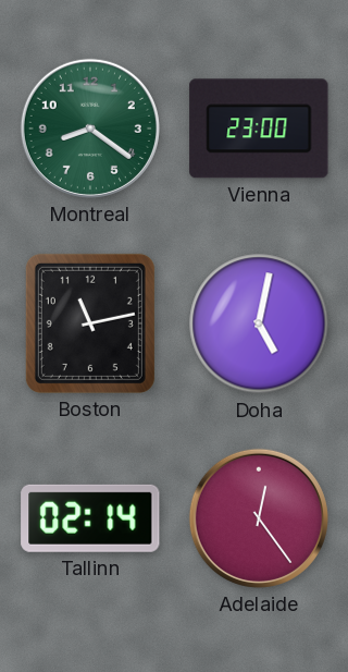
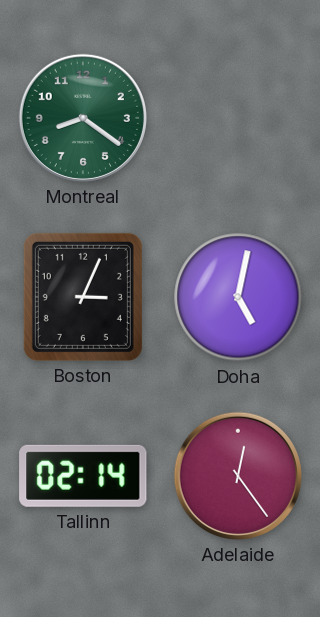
Vienna: 23:00 -> none
Boston: 11:13 -> 3:04
